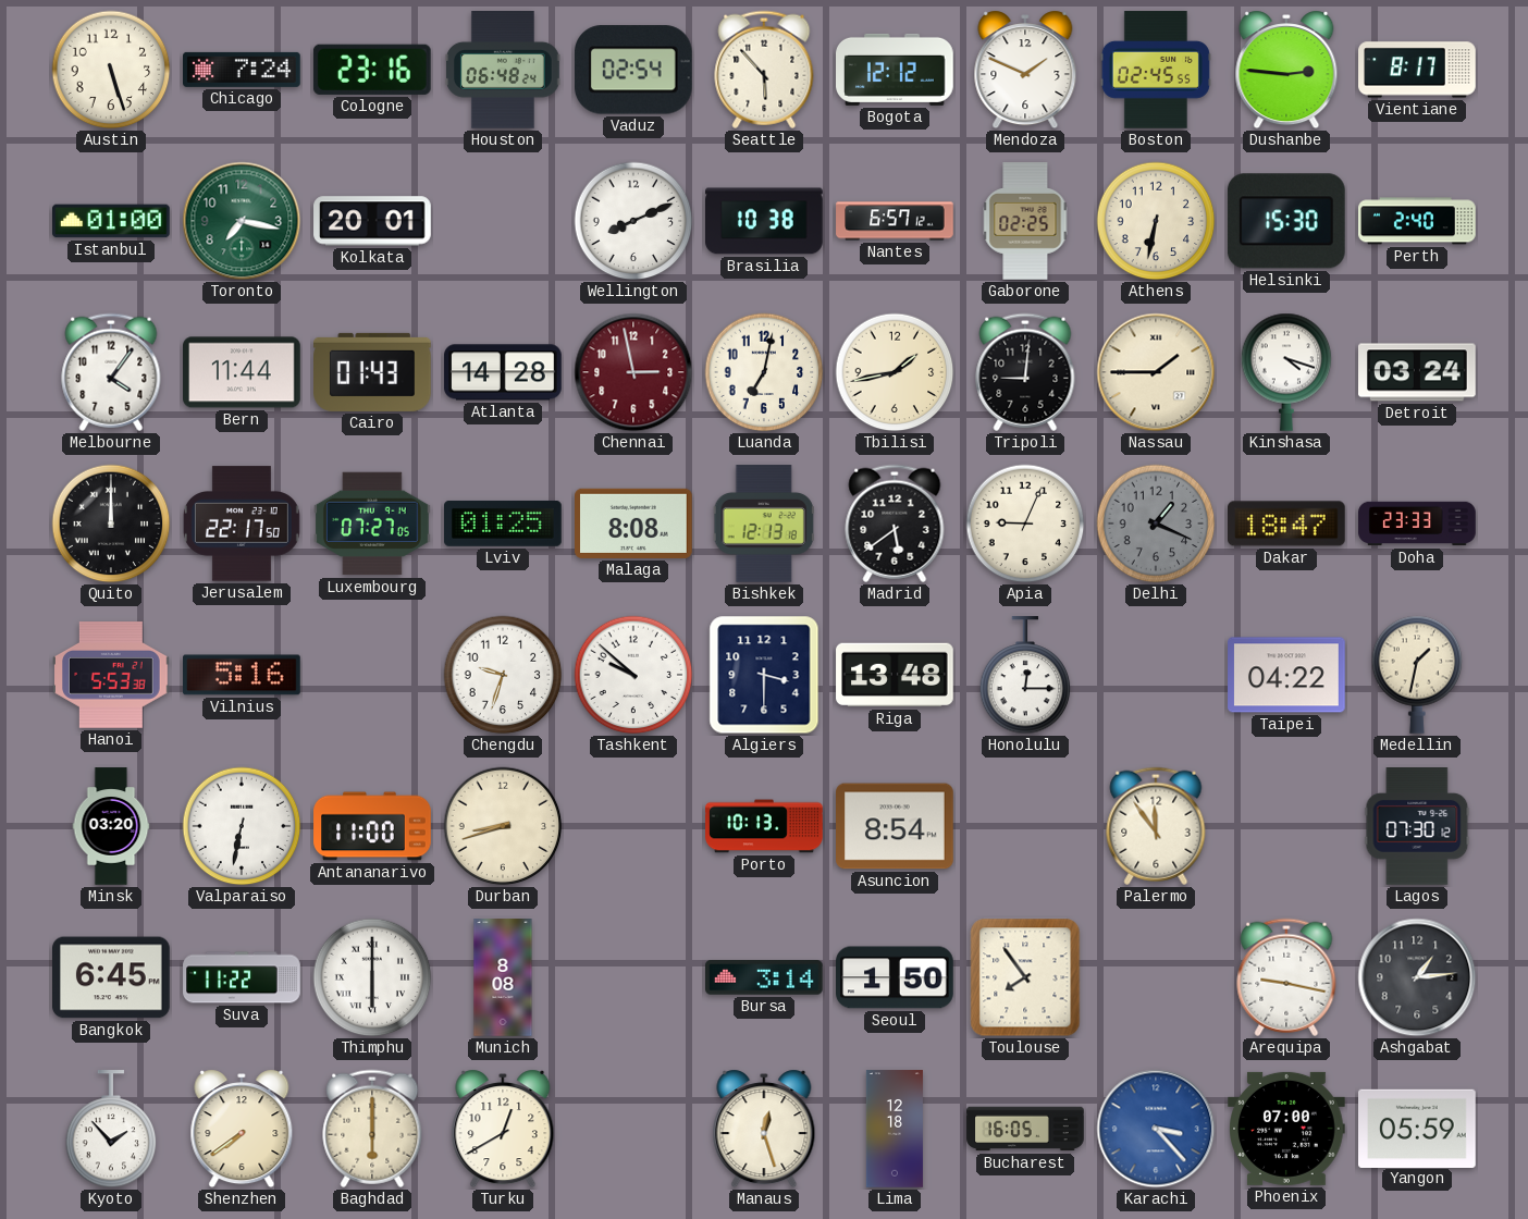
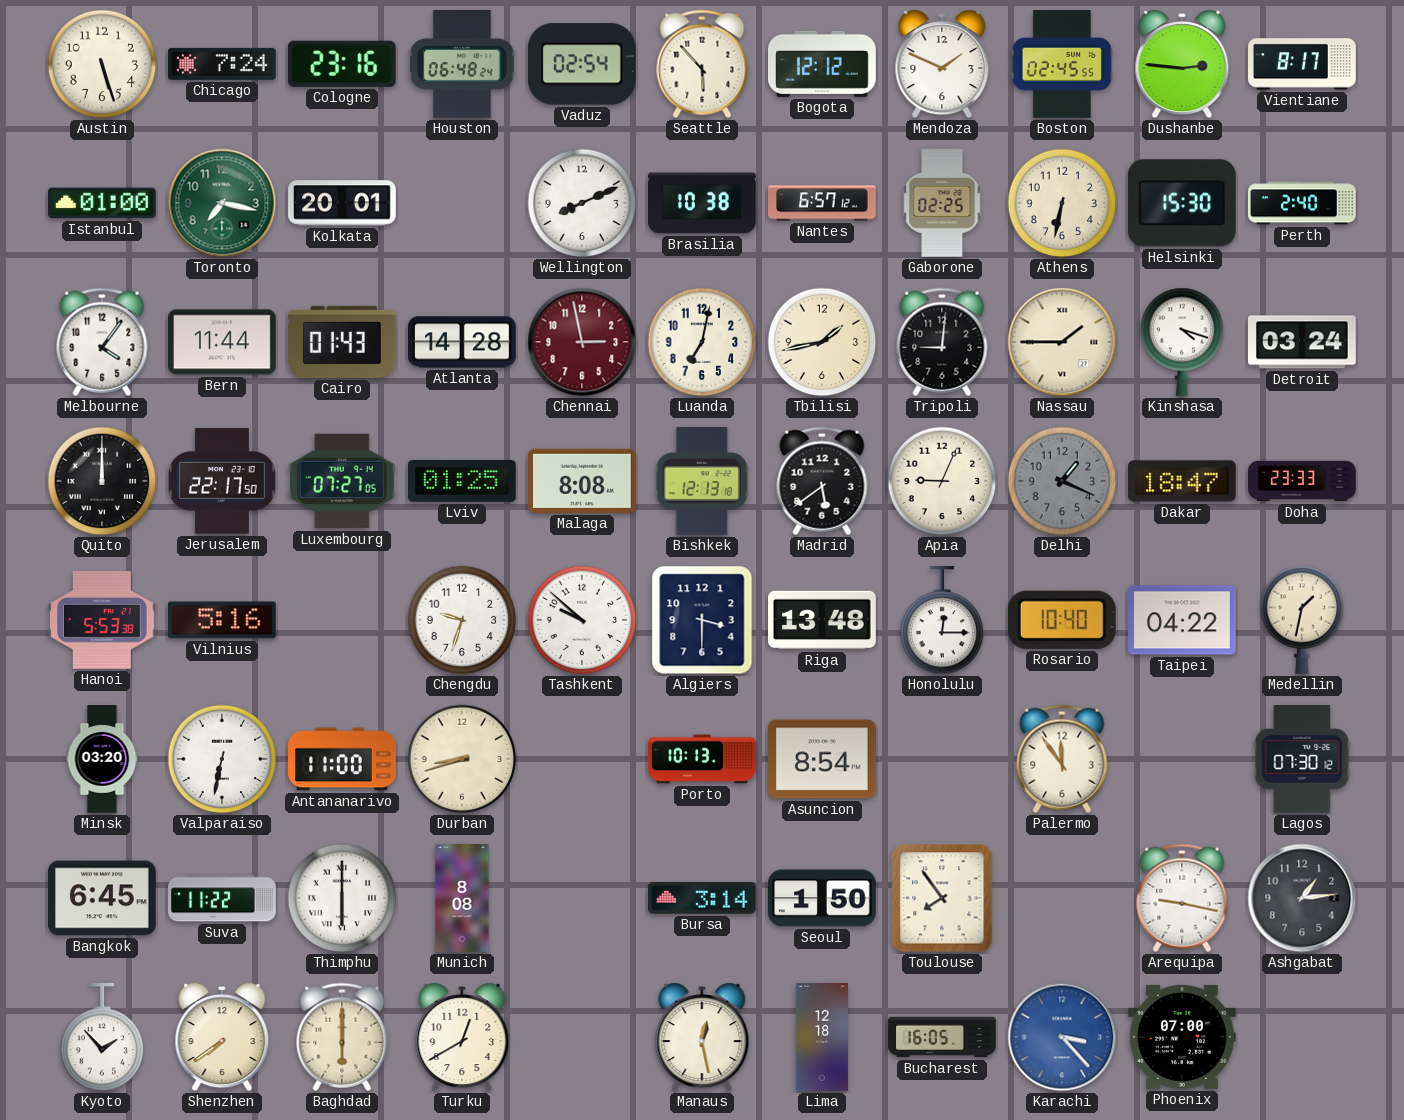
Rosario: none -> 10:40
Manaus: 12:27 -> 12:28
Yangon: 05:59 -> none
